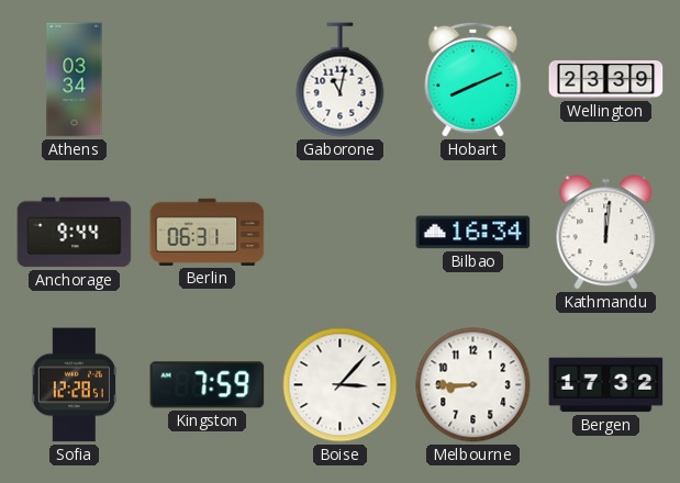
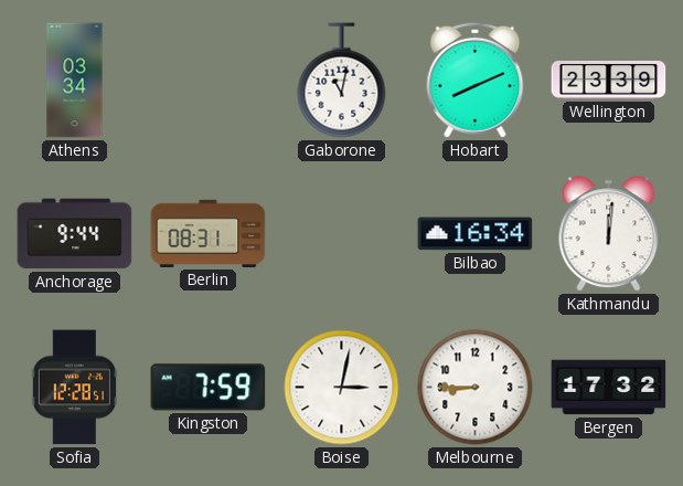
Berlin: 06:31 -> 08:31
Boise: 3:07 -> 3:02
